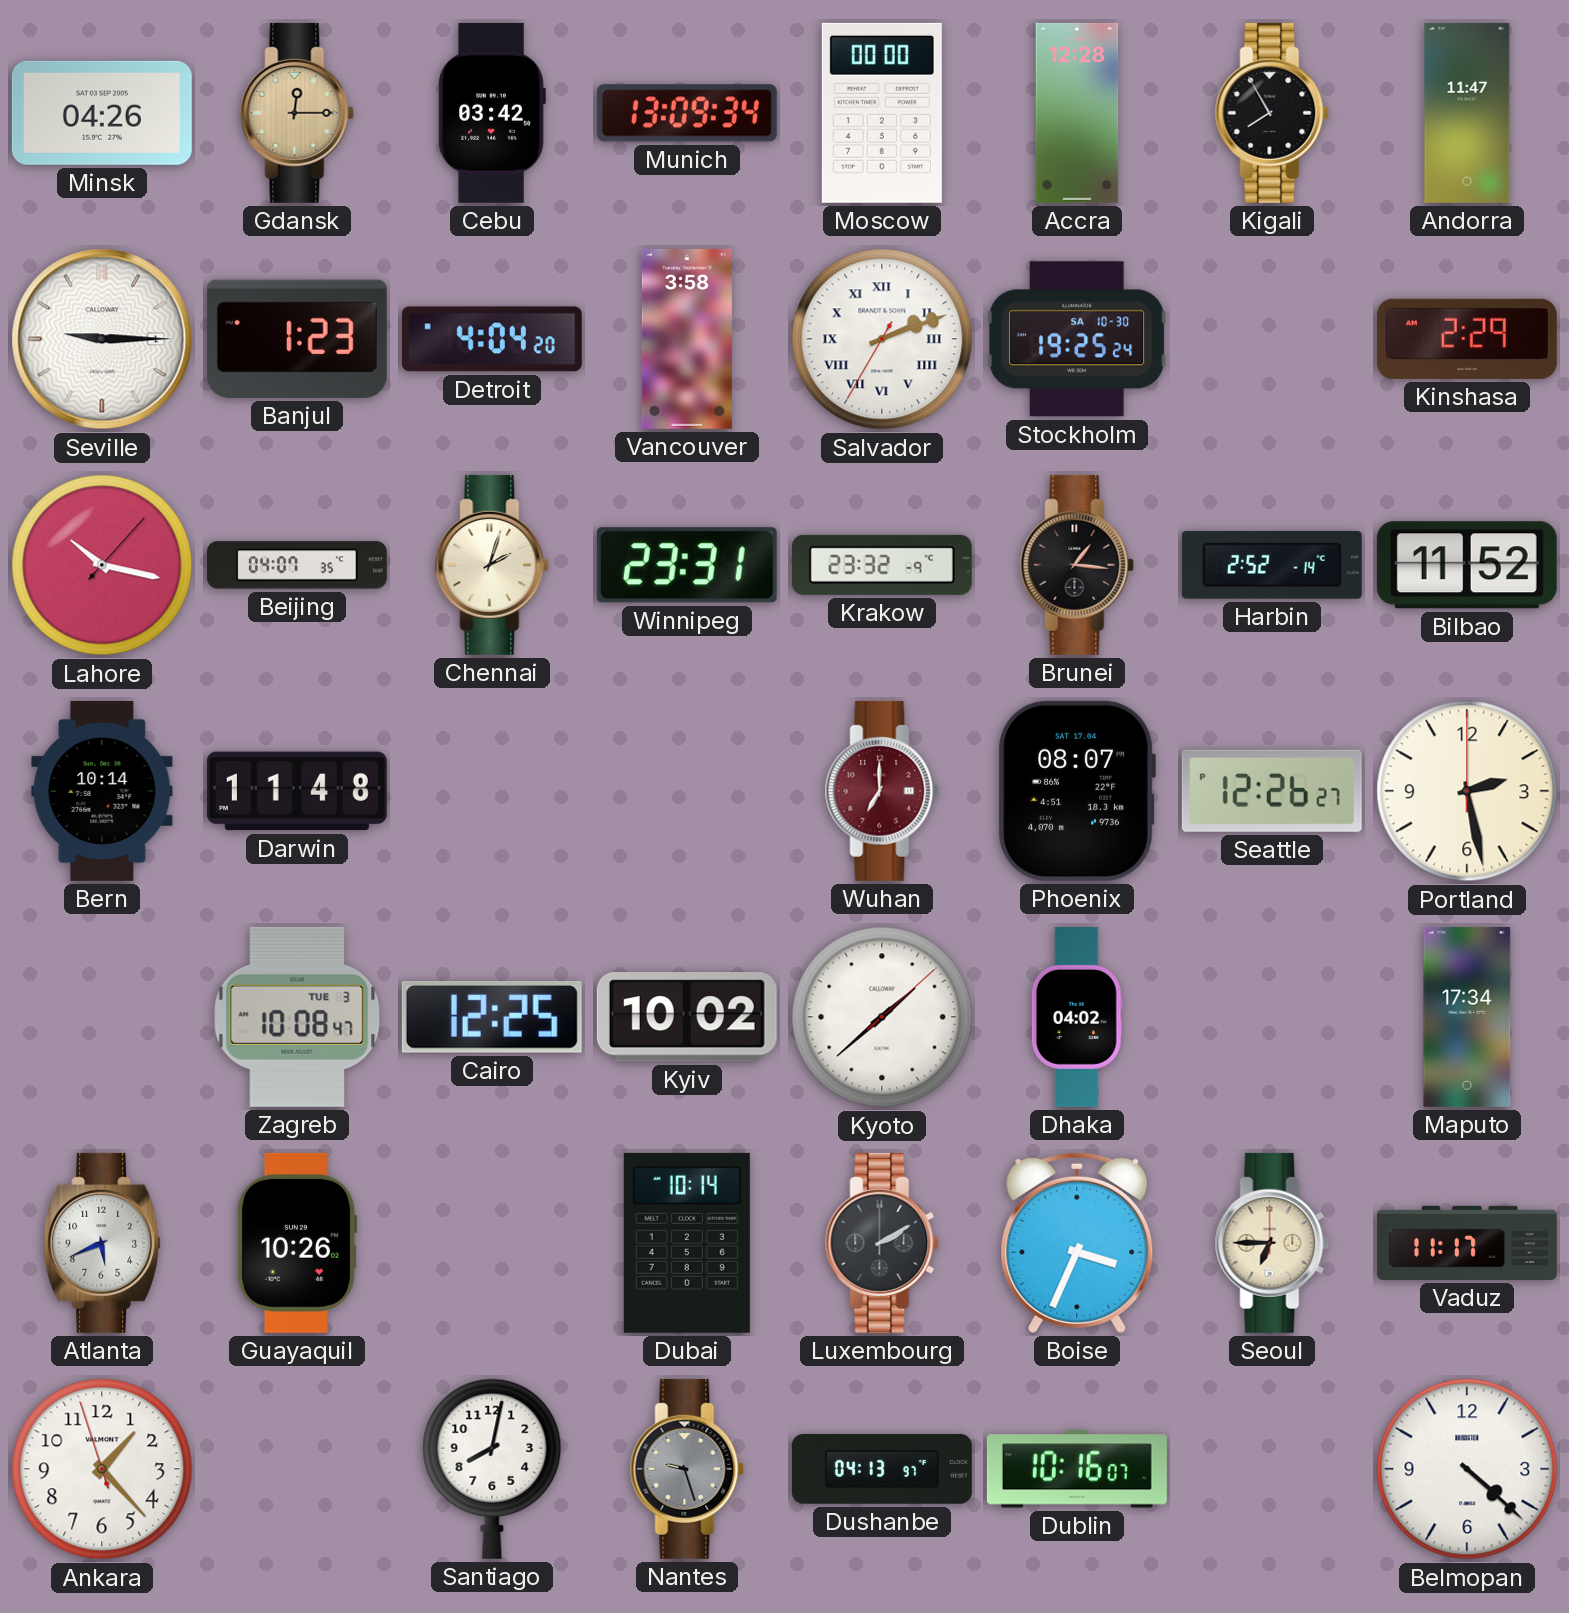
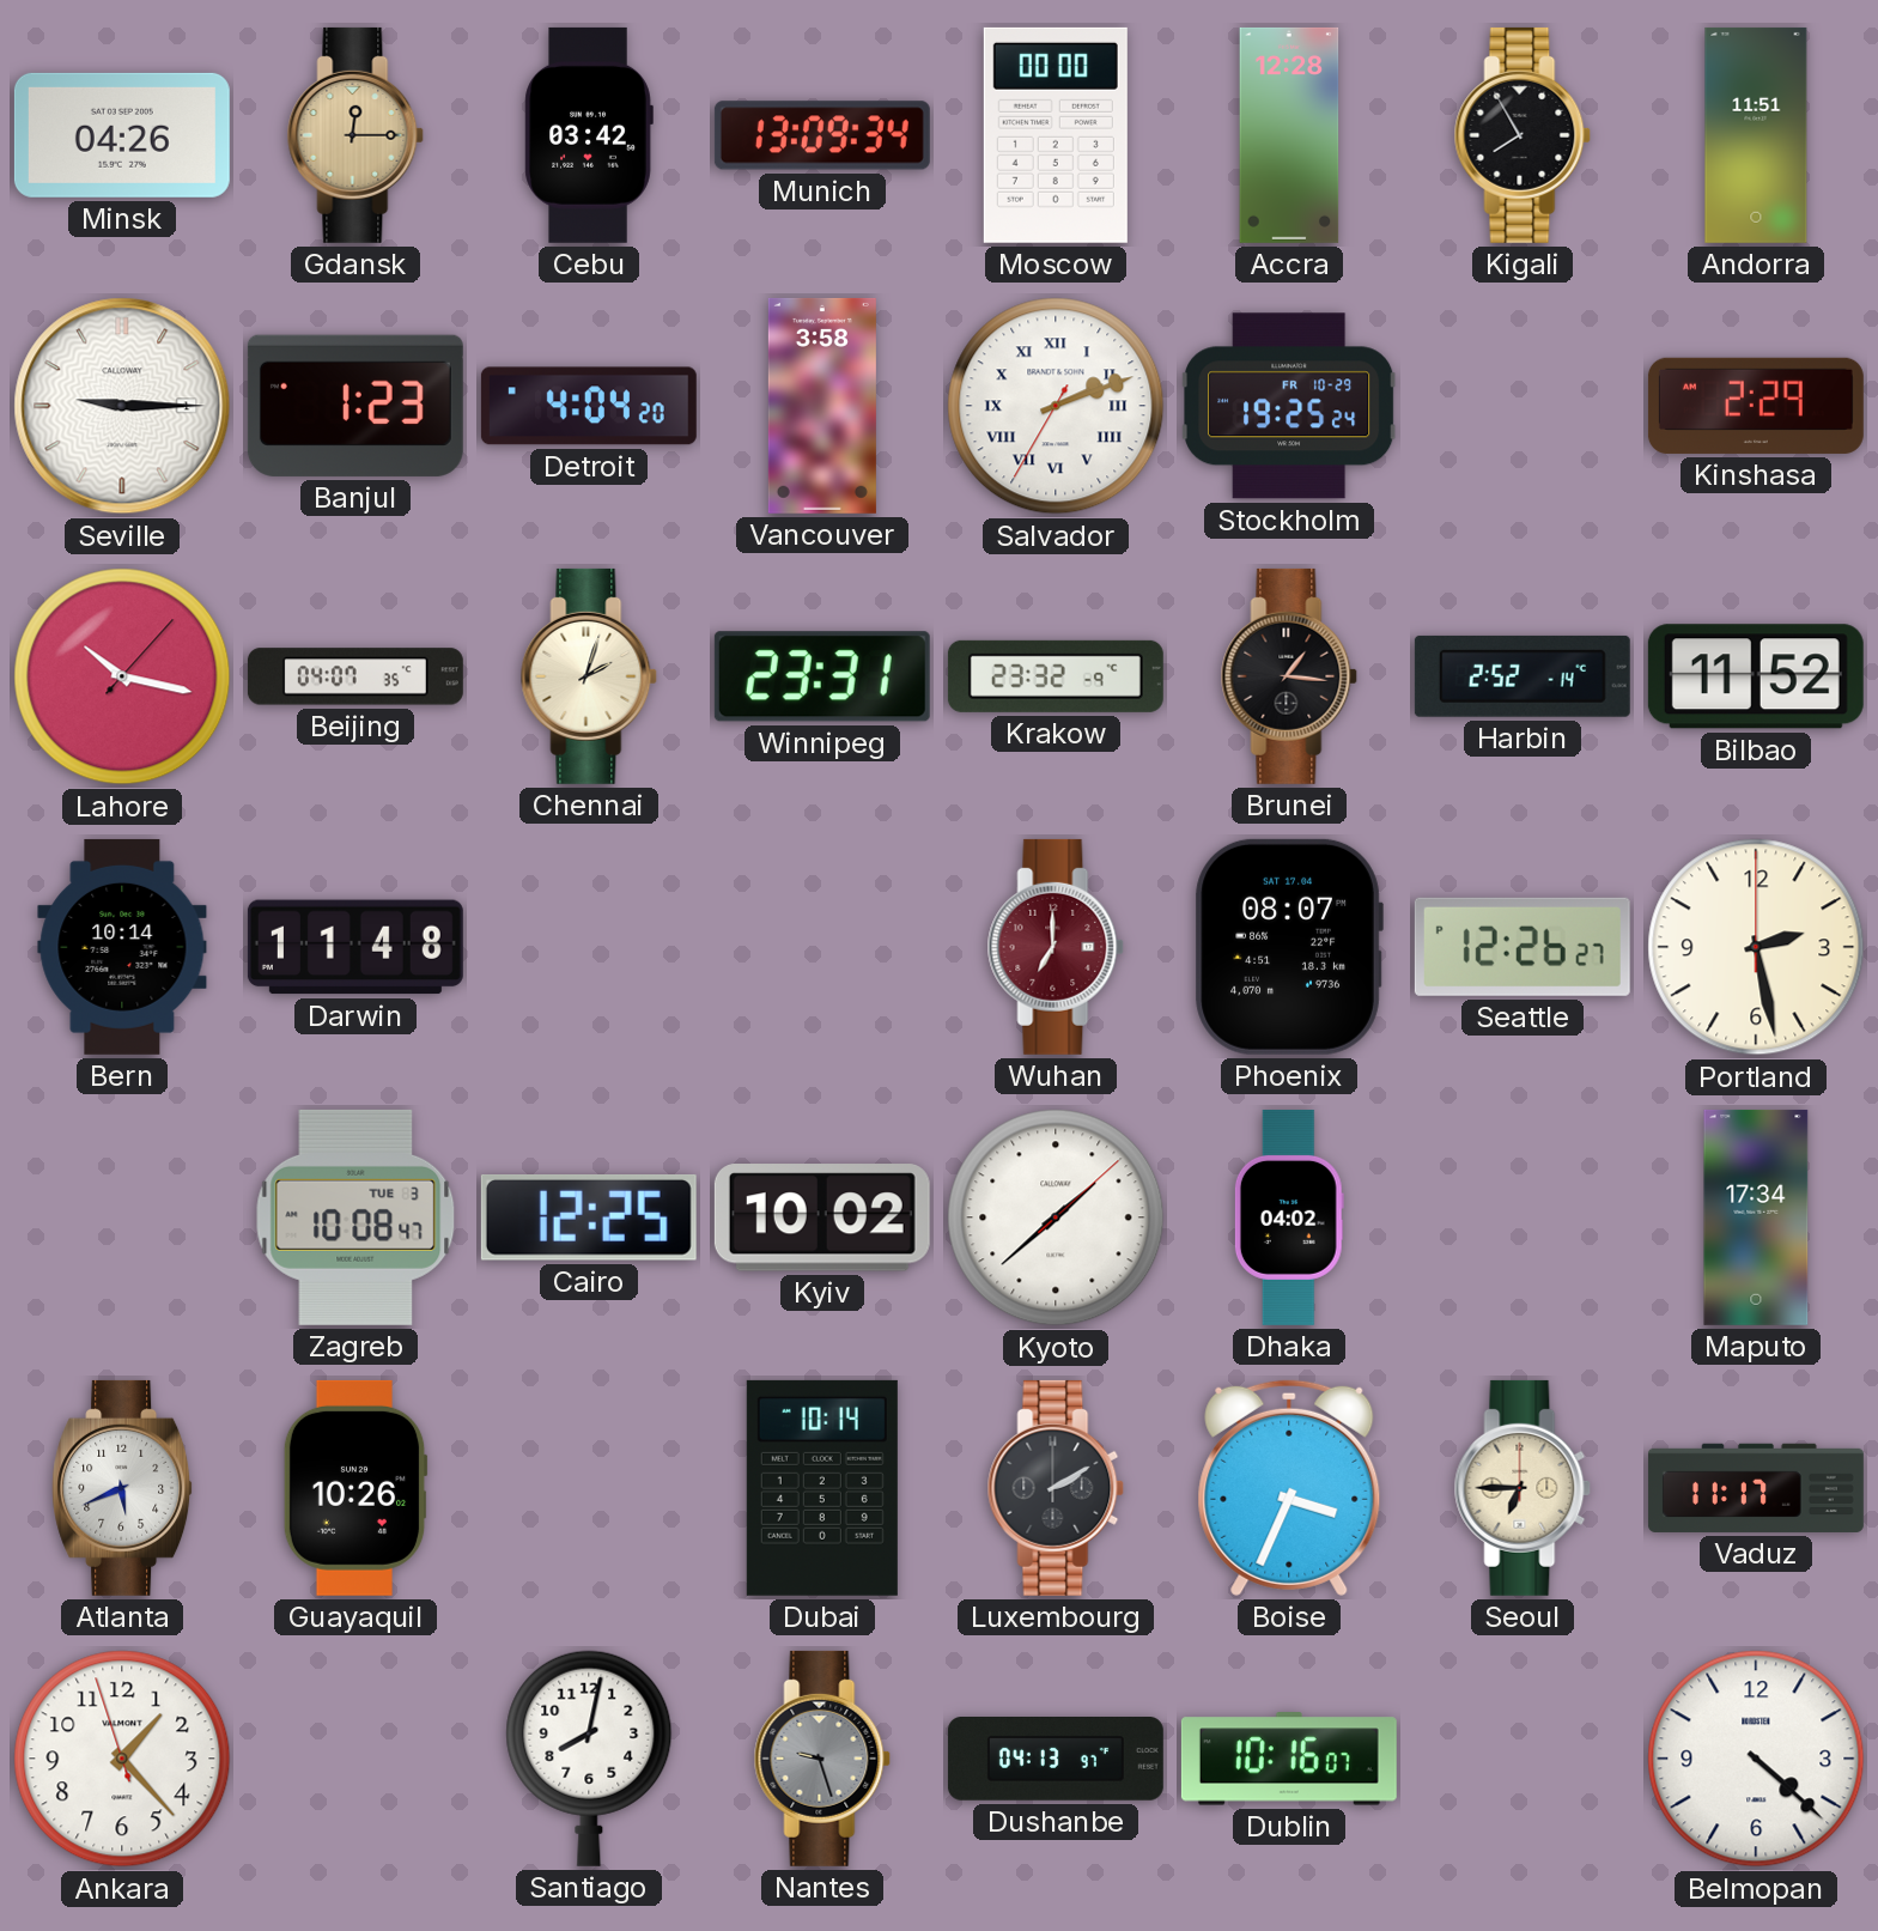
Andorra: 11:47 -> 11:51
Stockholm date: SA 10-30 -> FR 10-29
